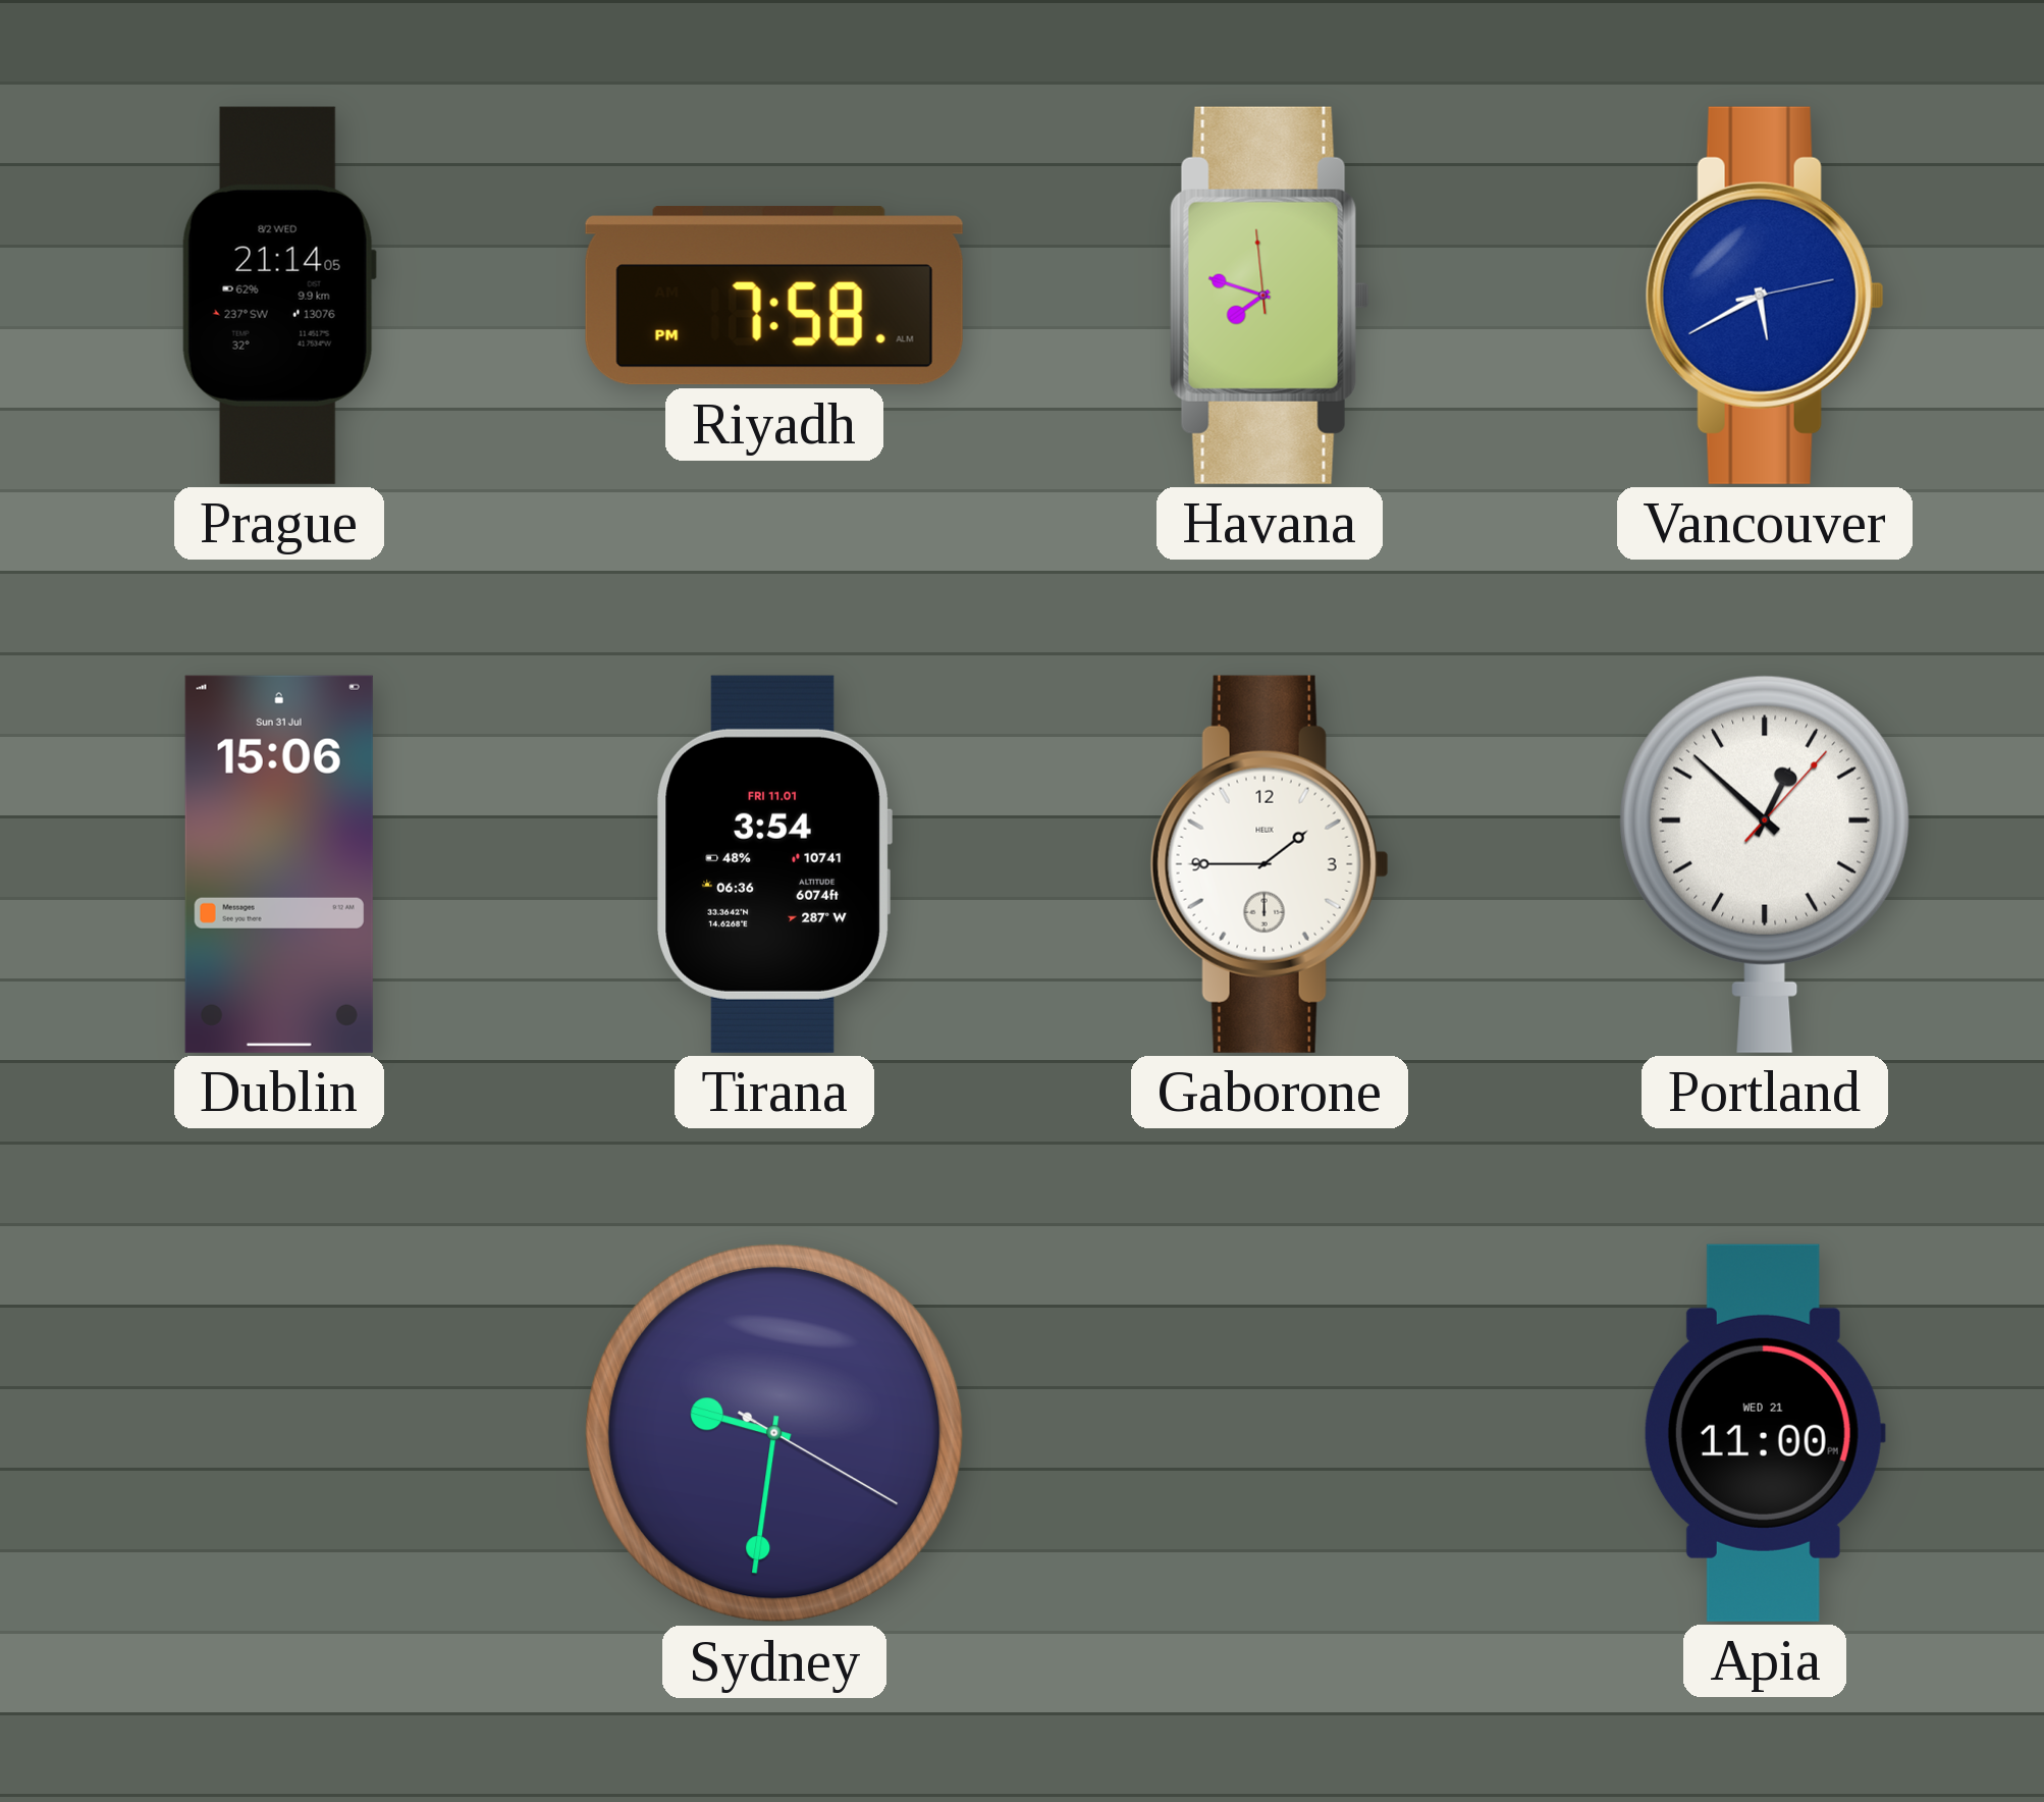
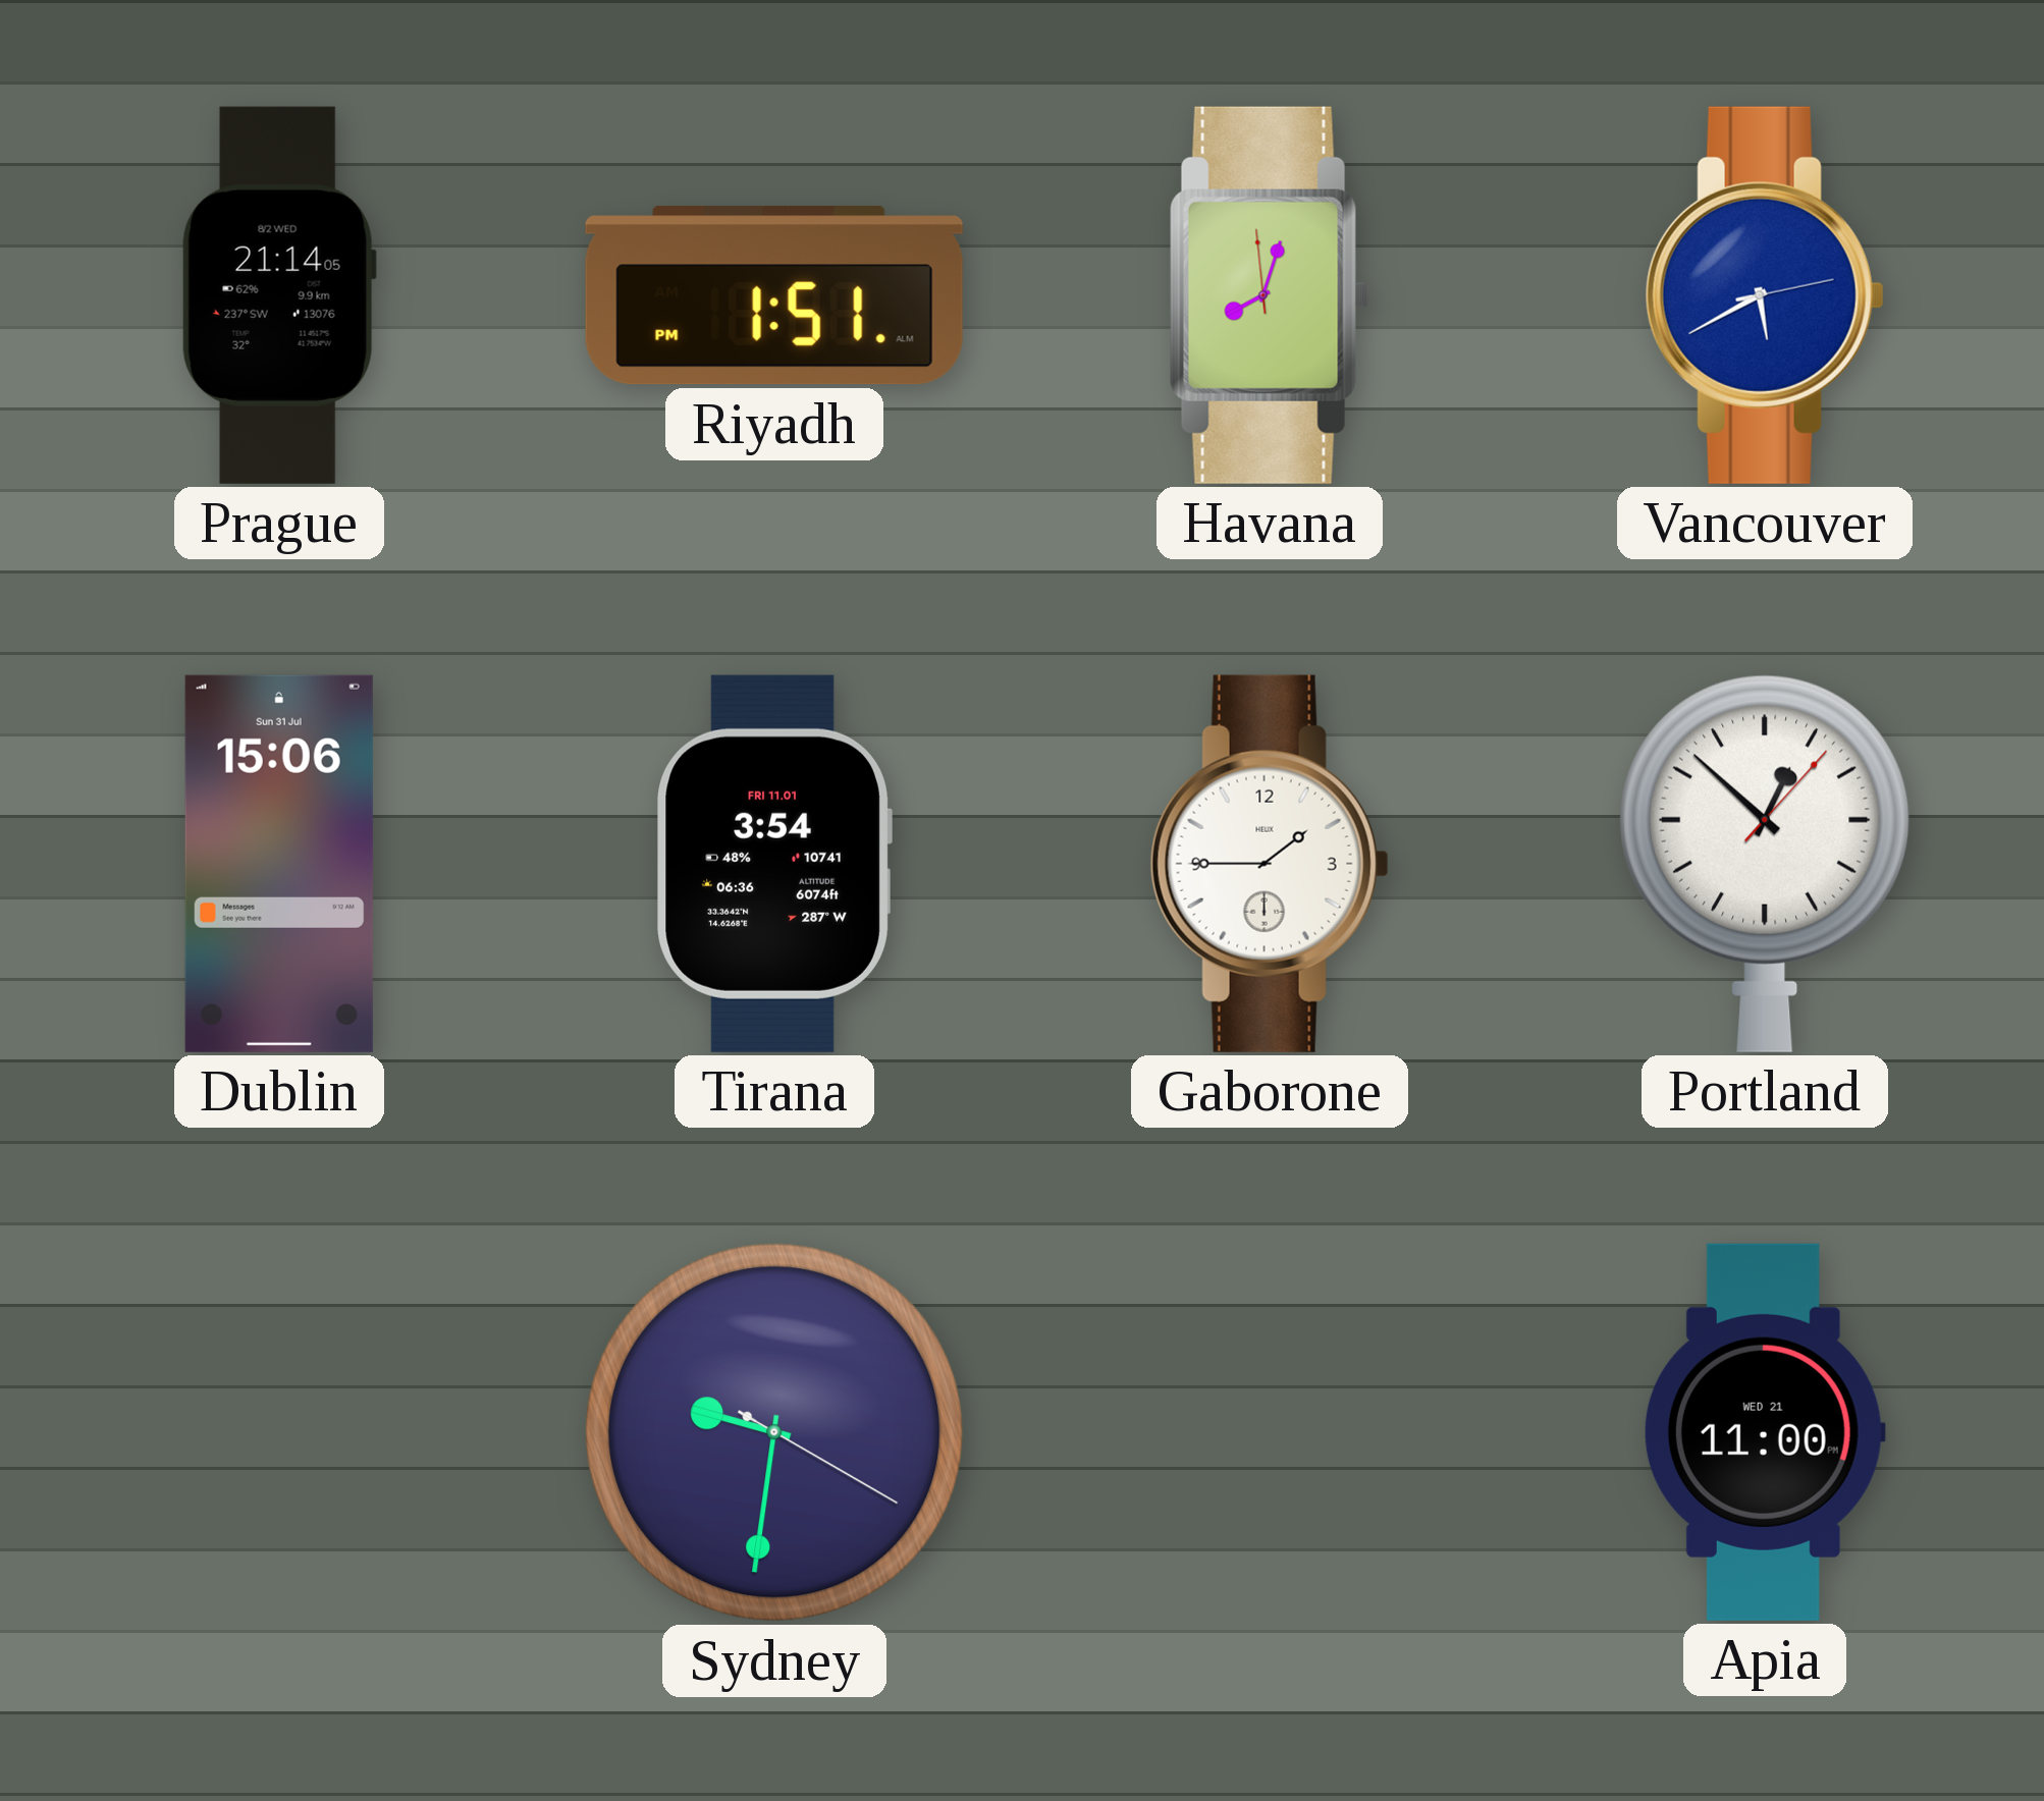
Riyadh: 7:58 -> 1:51
Havana: 7:47 -> 8:02
